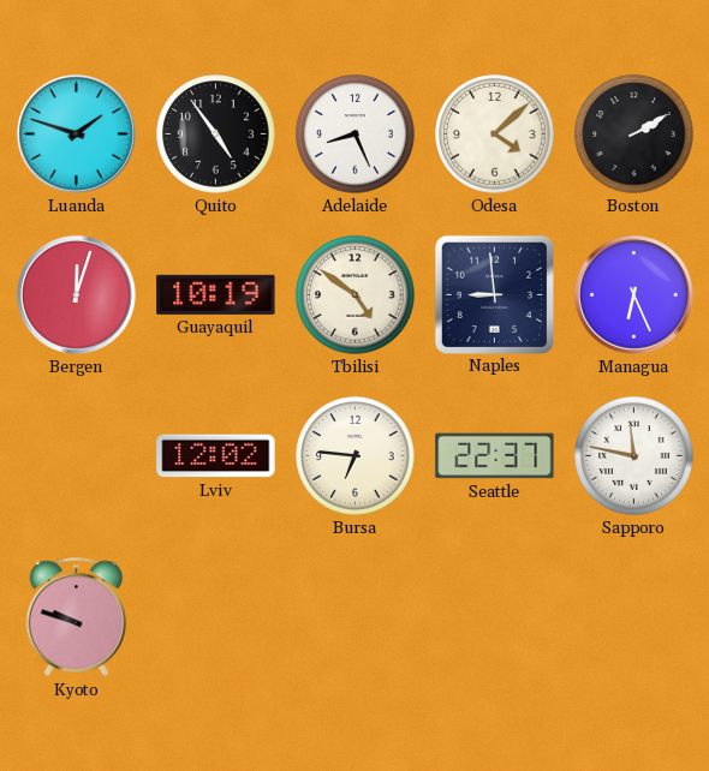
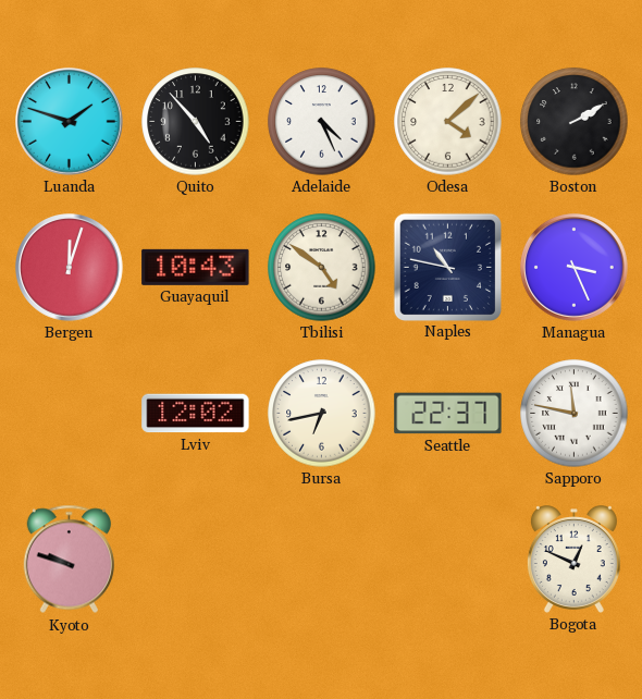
Quito: 4:54 -> 4:53
Adelaide: 8:26 -> 4:26
Guayaquil: 10:19 -> 10:43
Naples: 8:59 -> 10:47
Managua: 6:26 -> 3:26
Bursa: 6:46 -> 6:43
Bogota: none -> 12:49
